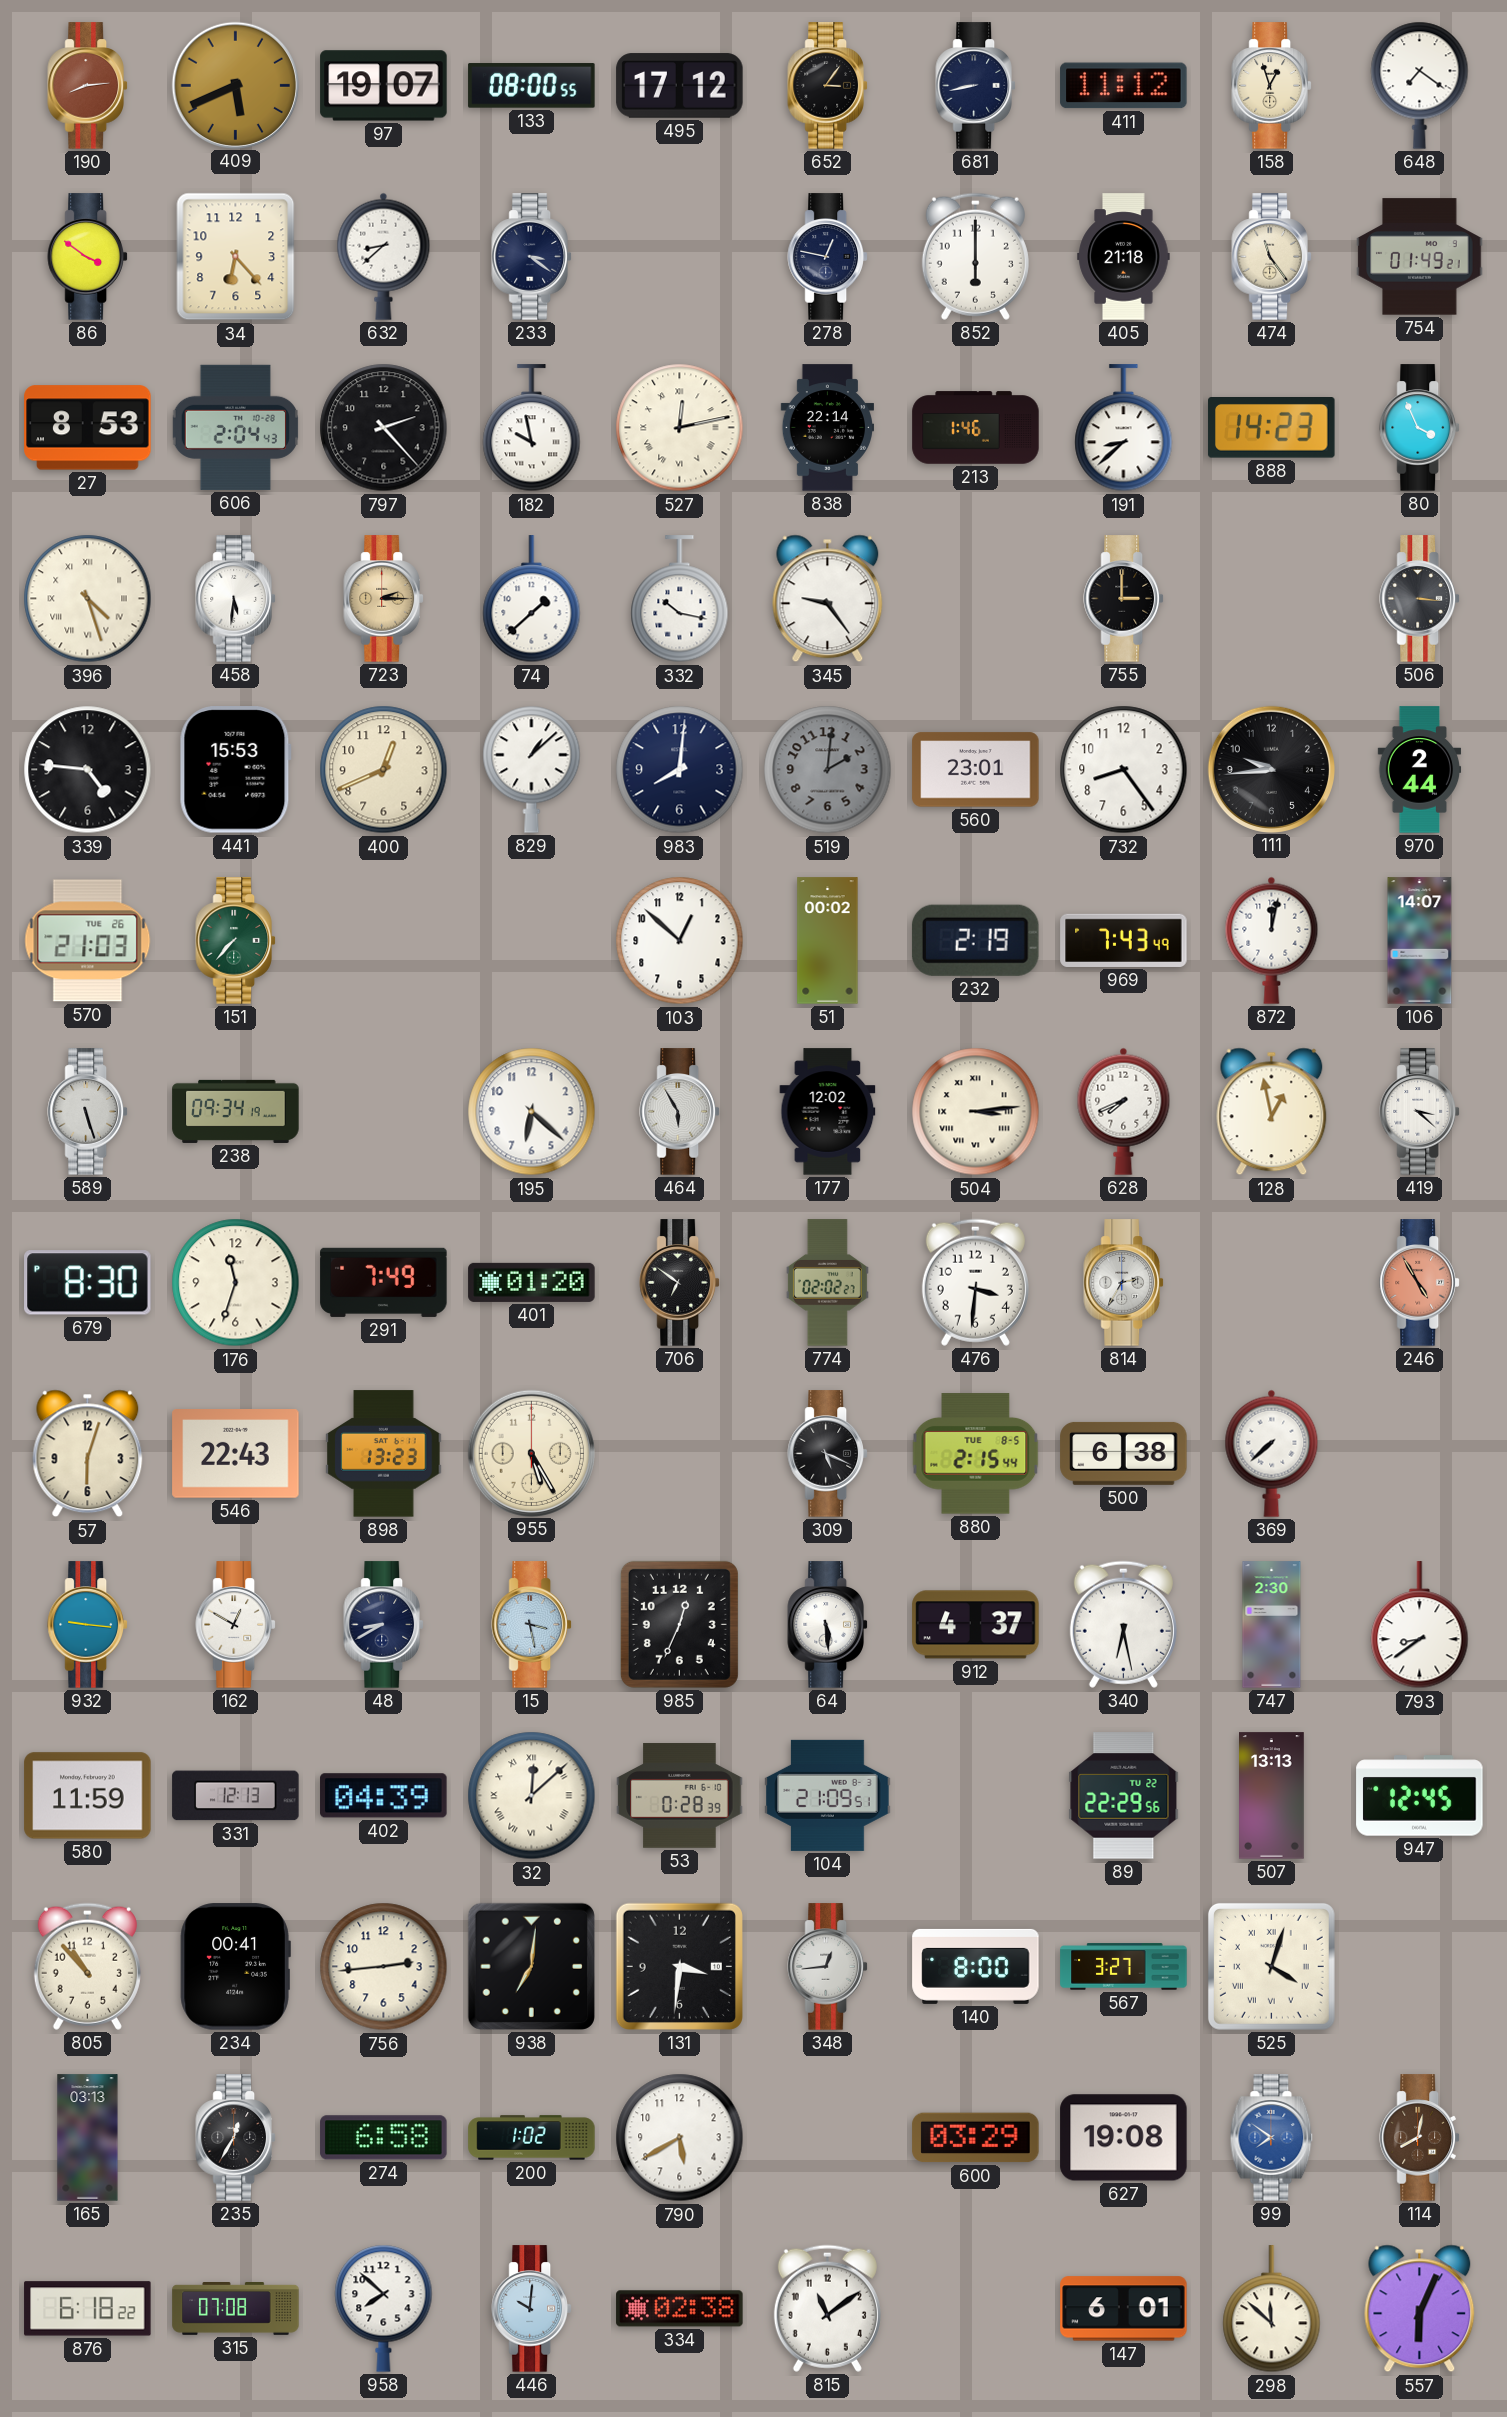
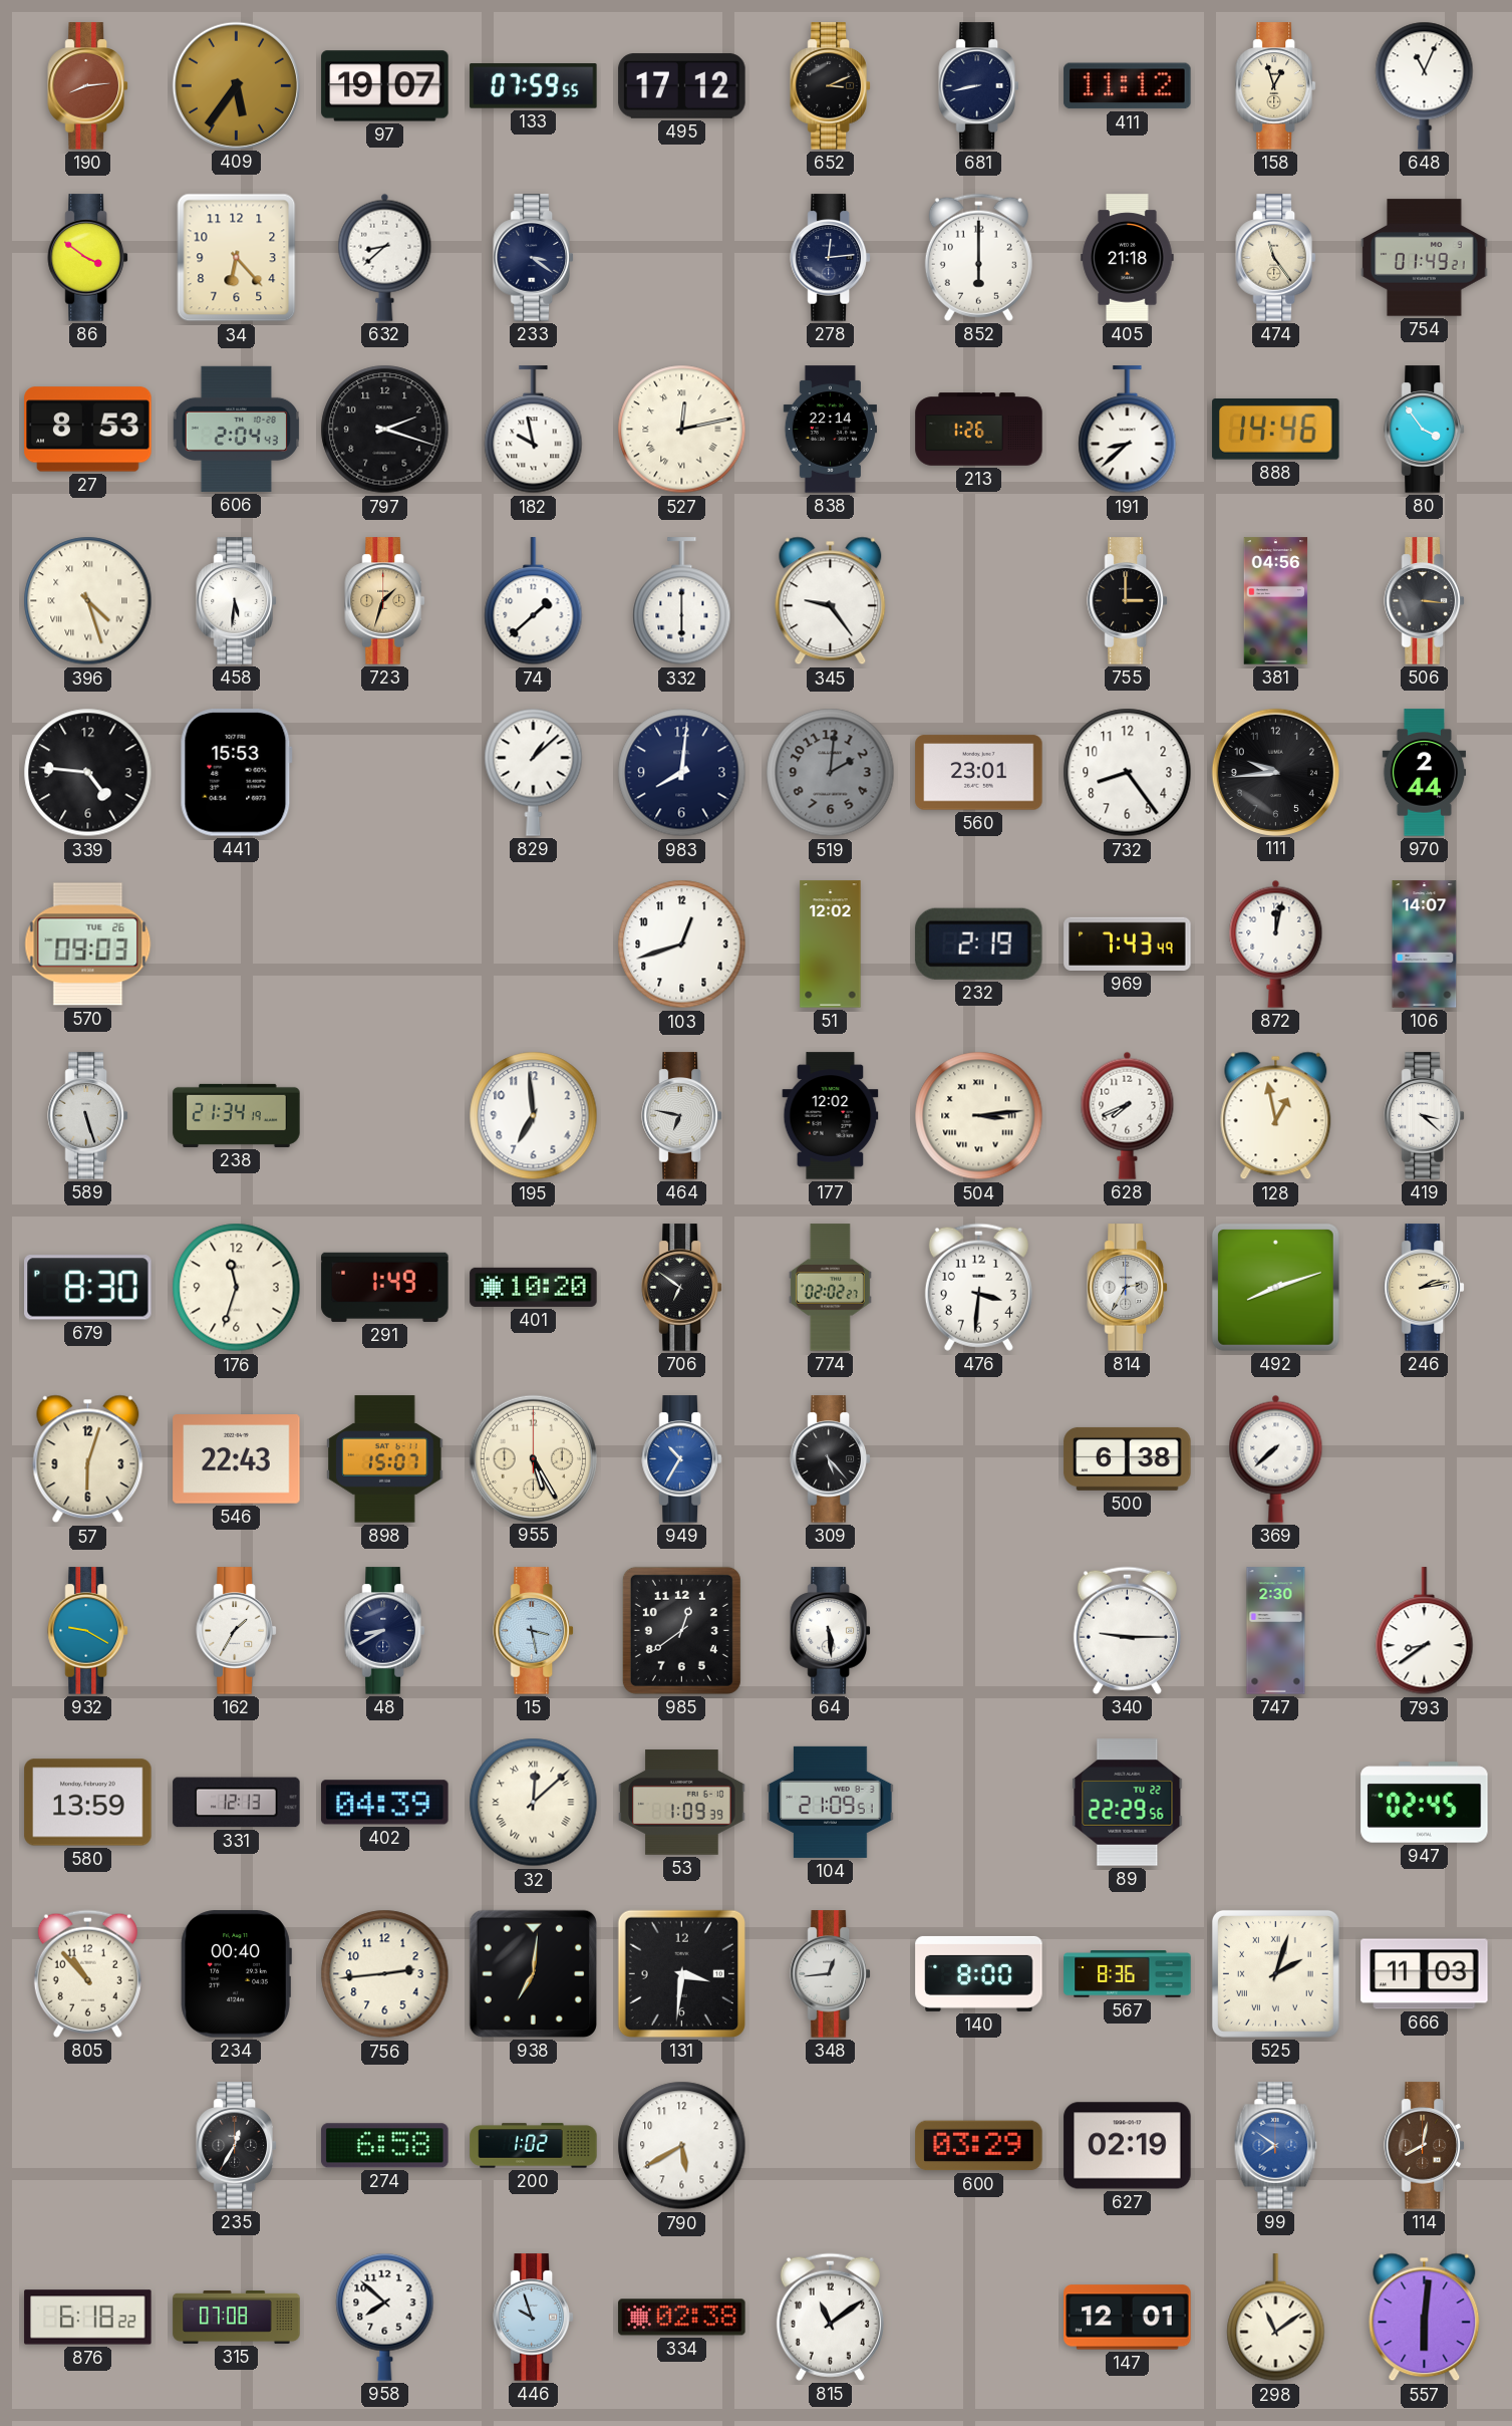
409: 5:41 -> 5:36
133: 08:00 -> 07:59
652: 3:06 -> 3:11
648: 7:21 -> 11:04
278: 12:47 -> 12:14
797: 2:23 -> 2:18
213: 1:46 -> 1:26
888: 14:23 -> 14:46
80: 3:56 -> 3:54
723: 2:15 -> 1:33
332: 10:17 -> 6:00
381: none -> 04:56
400: 12:41 -> none
570: 21:03 -> 09:03
151: 7:37 -> none
103: 12:52 -> 12:42
51: 00:02 -> 12:02
238: 09:34 -> 21:34
195: 6:22 -> 6:59
464: 5:55 -> 6:47
291: 7:49 -> 1:49
401: 01:20 -> 10:20
492: none -> 8:12
246: 4:55 -> 2:13
246 dial: salmon -> cream
898: 13:23 -> 15:07
949: none -> 10:35
309: 5:19 -> 5:23
880: 2:15 -> none
932: 9:16 -> 9:20
162: 12:50 -> 1:35
985: 12:34 -> 12:39
912: 4:37 -> none
340: 6:28 -> 9:15
580: 11:59 -> 13:59
53: 0:28 -> 1:09
507: 13:13 -> none
947: 12:45 -> 02:45
234: 00:41 -> 00:40
567: 3:27 -> 8:36
525: 4:03 -> 2:03
666: none -> 11:03
165: 03:13 -> none
627: 19:08 -> 02:19
446: 10:01 -> 9:57
147: 6:01 -> 12:01
298: 11:52 -> 11:09
557: 6:04 -> 6:01
